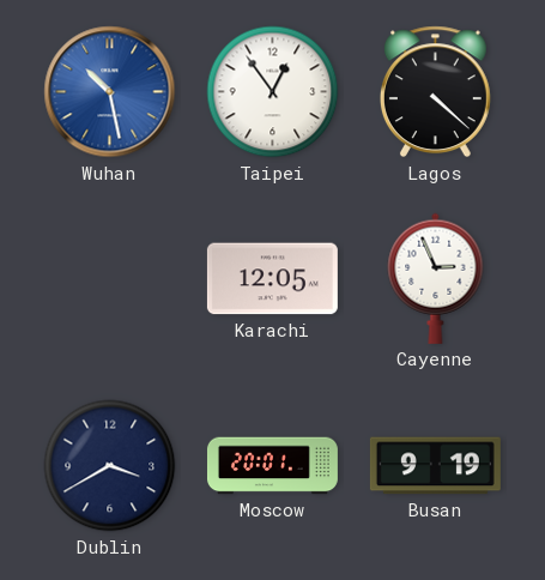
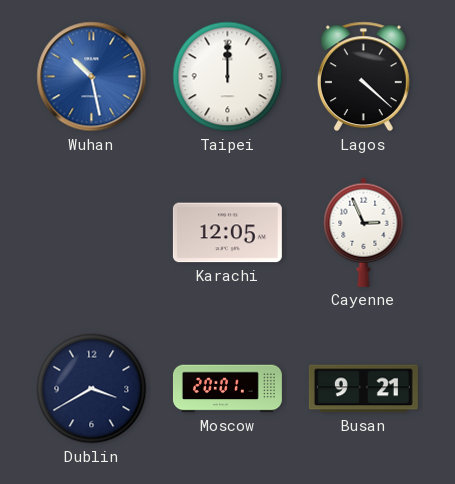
Taipei: 12:54 -> 12:00
Busan: 9:19 -> 9:21
